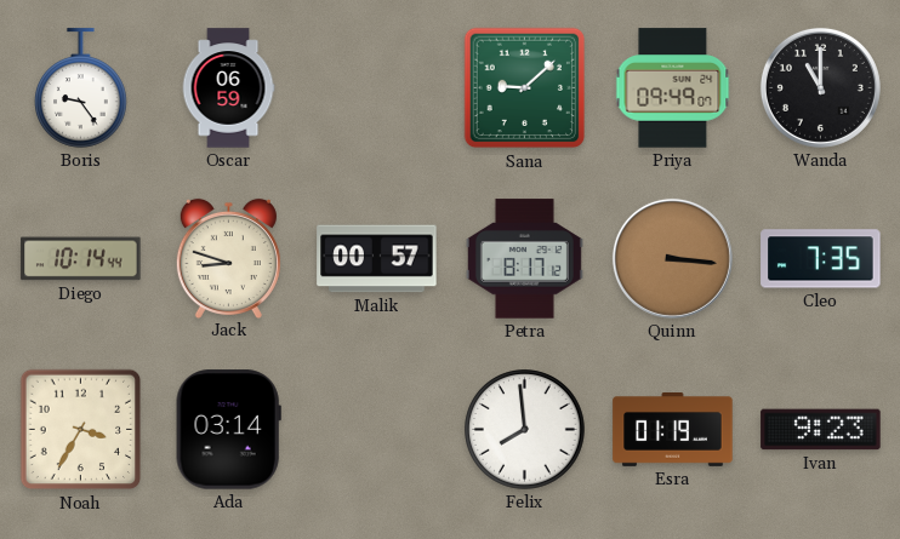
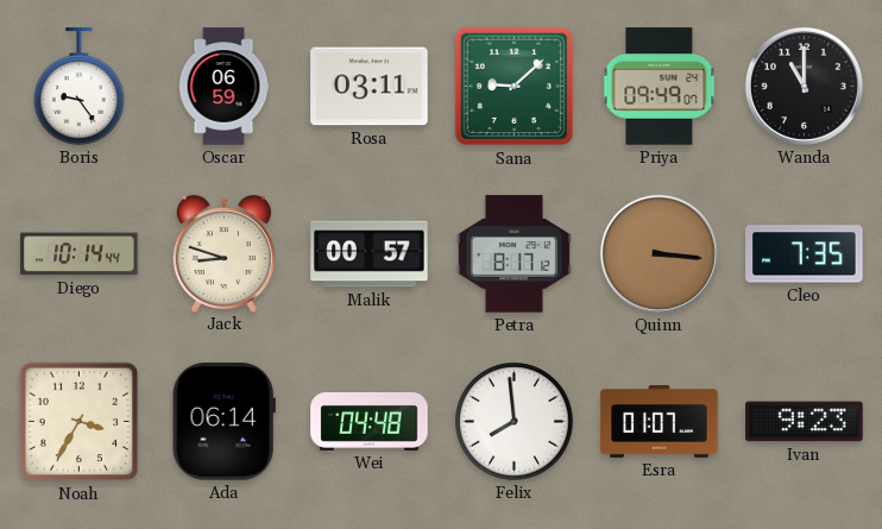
Rosa: none -> 03:11
Ada: 03:14 -> 06:14
Wei: none -> 04:48
Esra: 01:19 -> 01:07
